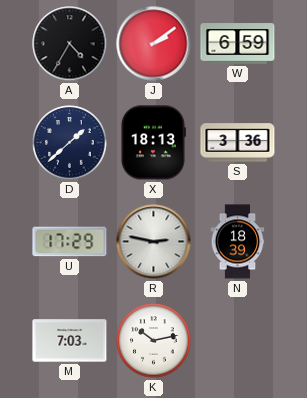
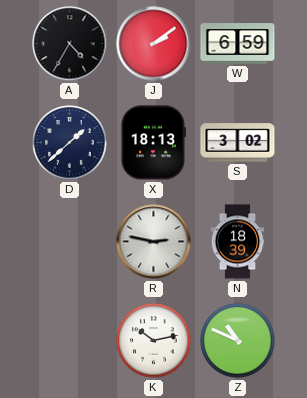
S: 3:36 -> 3:02
U: 17:29 -> none
M: 7:03 -> none
Z: none -> 10:49
